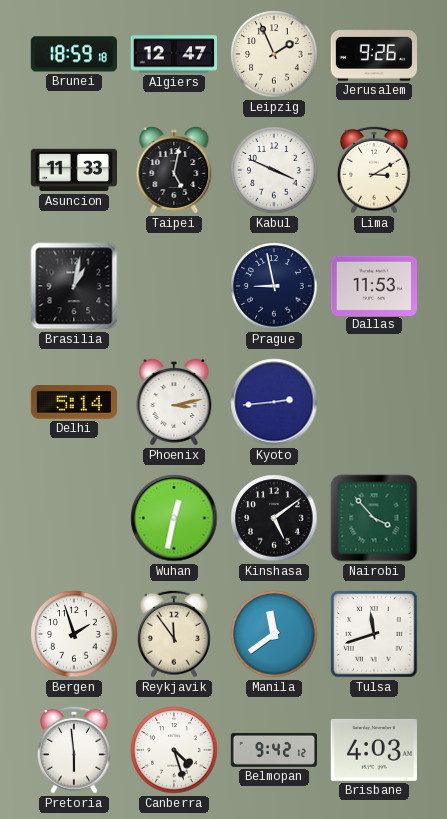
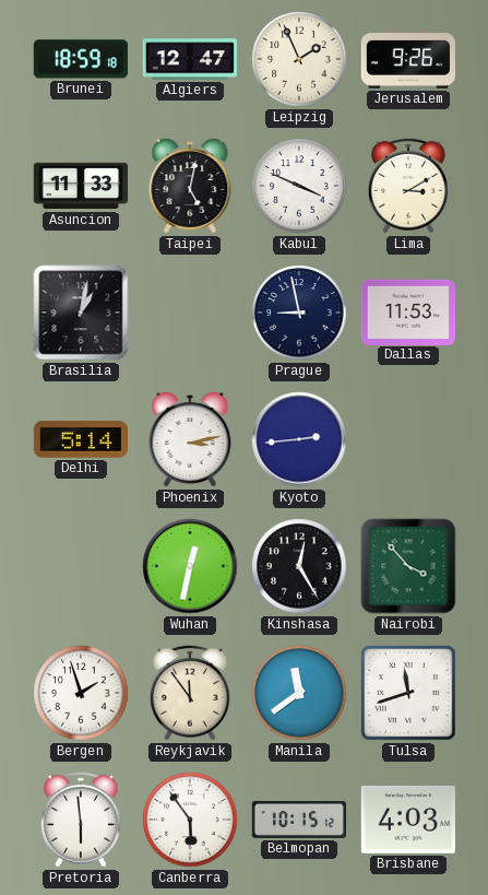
Kinshasa: 5:09 -> 12:25
Canberra: 4:27 -> 5:54
Belmopan: 9:42 -> 10:15
